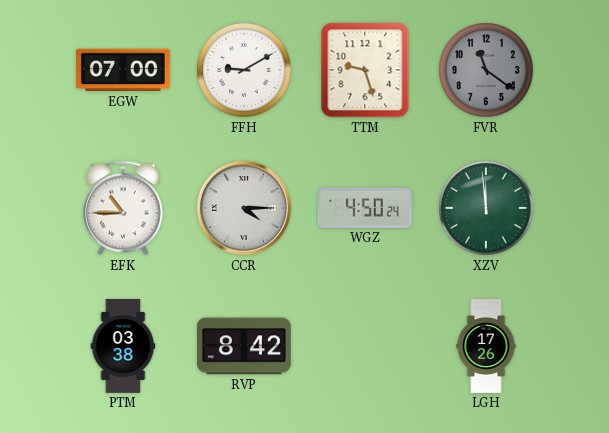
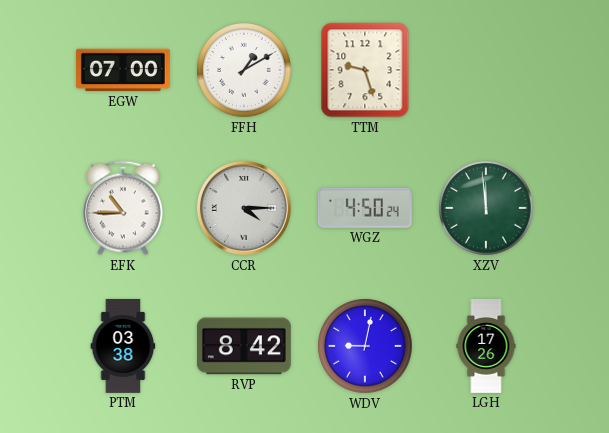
FFH: 9:10 -> 1:10
FVR: 11:21 -> none
WDV: none -> 9:02
